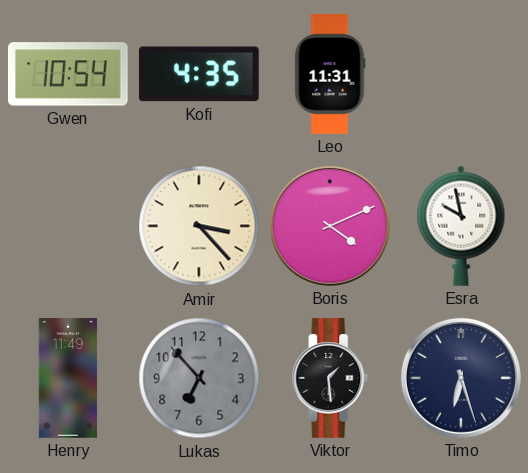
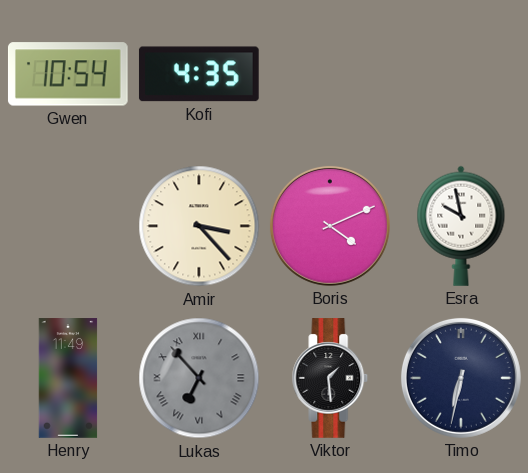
Leo: 11:31 -> none
Lukas numerals: Arabic -> Roman
Timo: 6:27 -> 6:32
